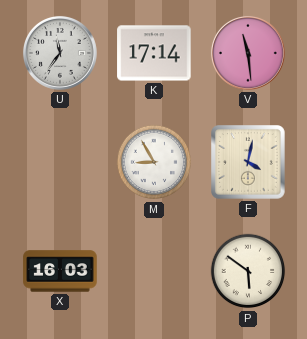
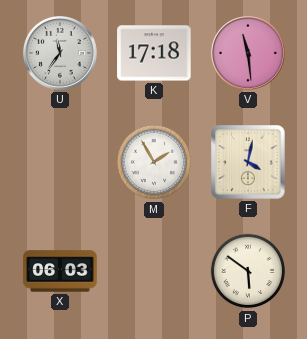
K: 17:14 -> 17:18
M: 8:55 -> 1:55
X: 16:03 -> 06:03
